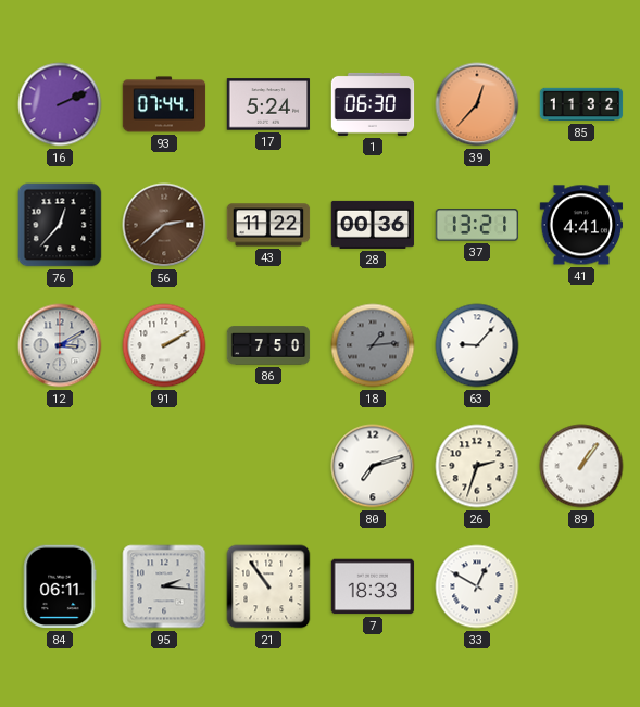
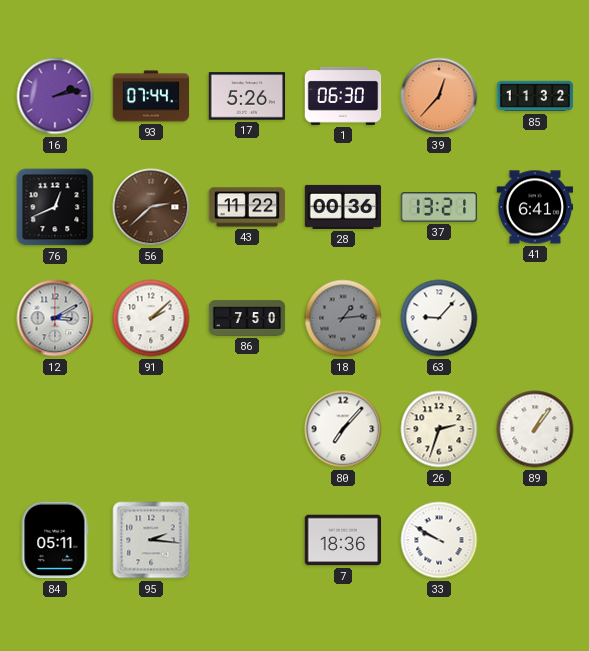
16: 2:11 -> 2:13
17: 5:24 -> 5:26
76: 12:37 -> 12:41
41: 4:41 -> 6:41
91: 2:10 -> 2:08
80: 7:12 -> 7:07
84: 06:11 -> 05:11
21: 10:54 -> none
7: 18:33 -> 18:36
33: 12:50 -> 9:50
